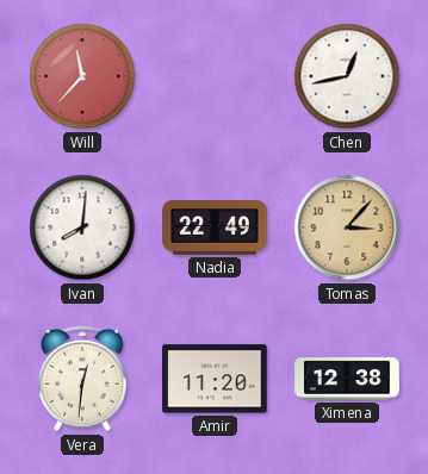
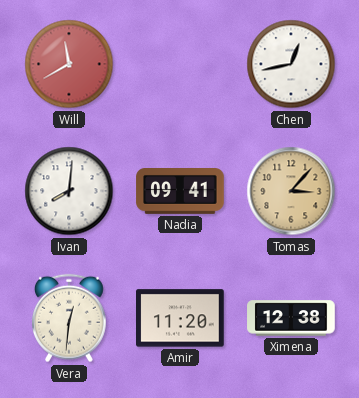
Will: 11:37 -> 11:40
Nadia: 22:49 -> 09:41
